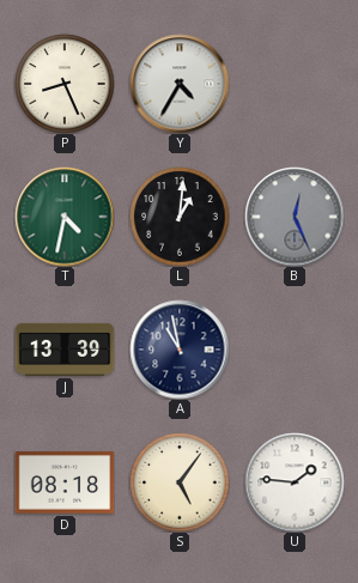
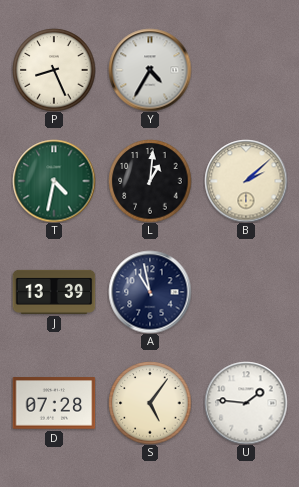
B: 12:26 -> 2:08
B dial: grey -> cream
D: 08:18 -> 07:28
